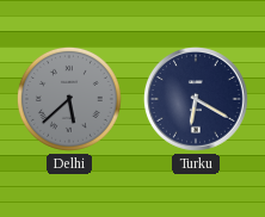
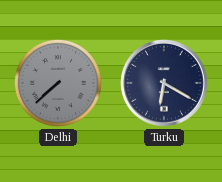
Delhi: 5:38 -> 7:38
